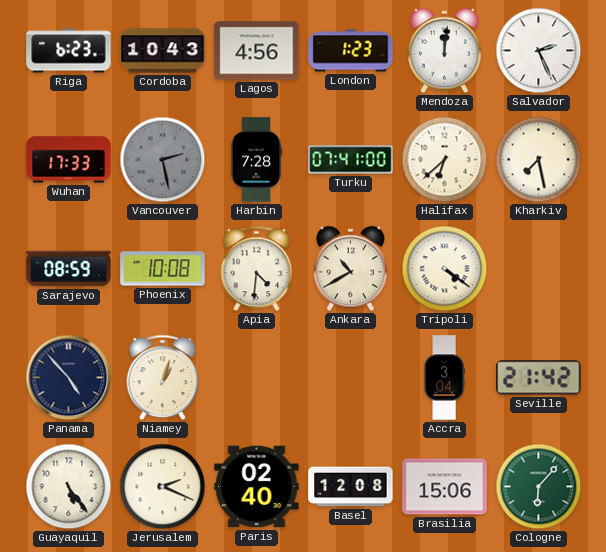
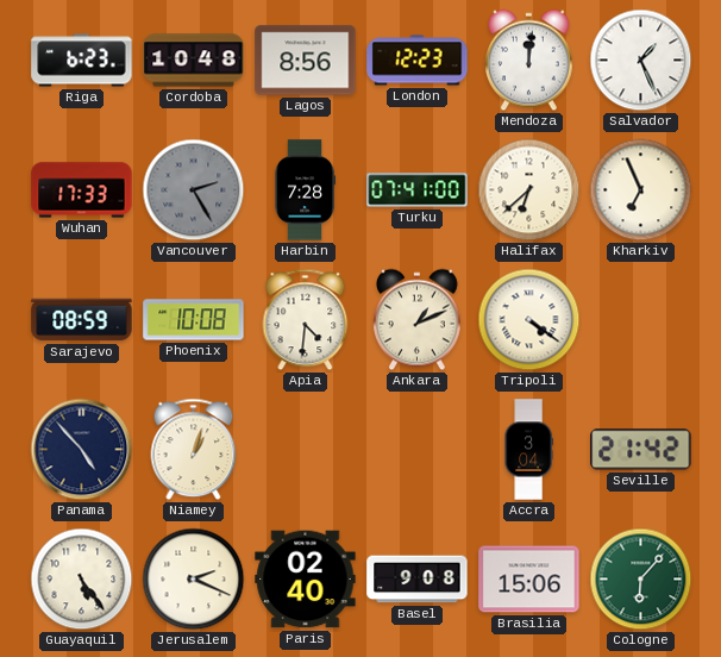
Cordoba: 10:43 -> 10:48
Lagos: 4:56 -> 8:56
London: 1:23 -> 12:23
Salvador: 2:26 -> 1:26
Vancouver: 2:28 -> 2:25
Kharkiv: 7:28 -> 6:56
Ankara: 10:40 -> 1:11
Basel: 12:08 -> 9:08
